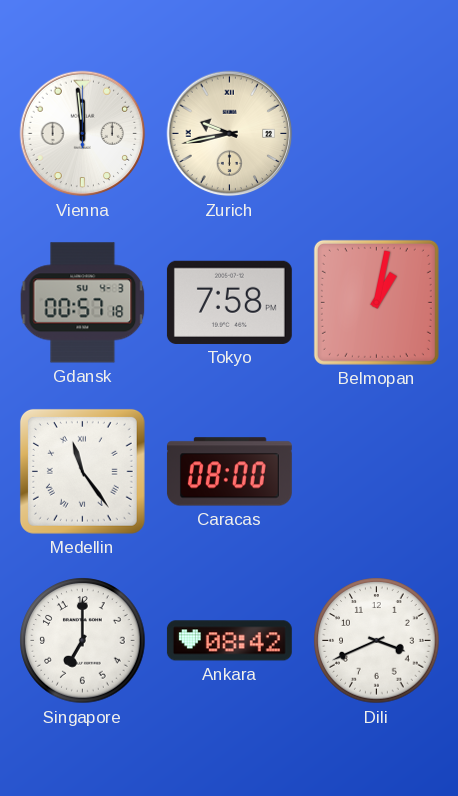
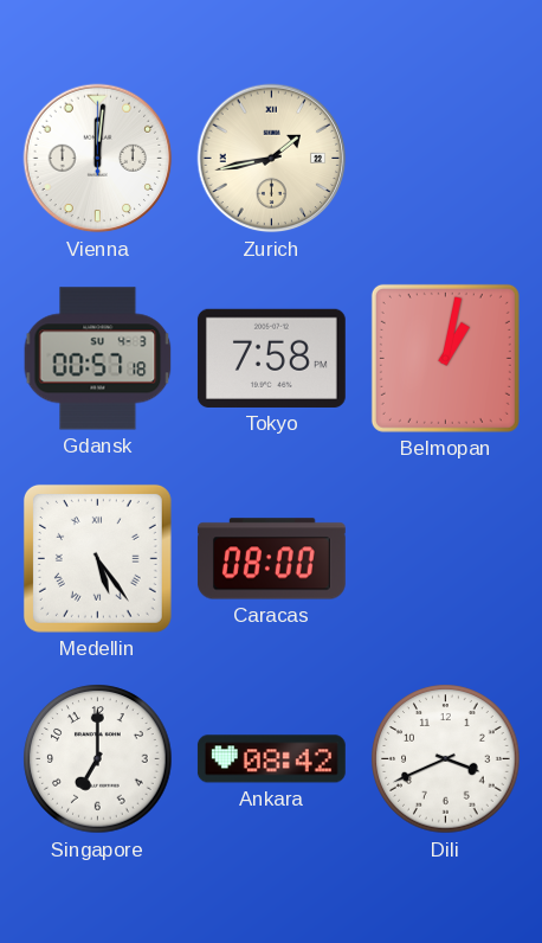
Vienna: 11:59 -> 12:01
Zurich: 9:43 -> 1:43
Medellin: 11:24 -> 5:24
